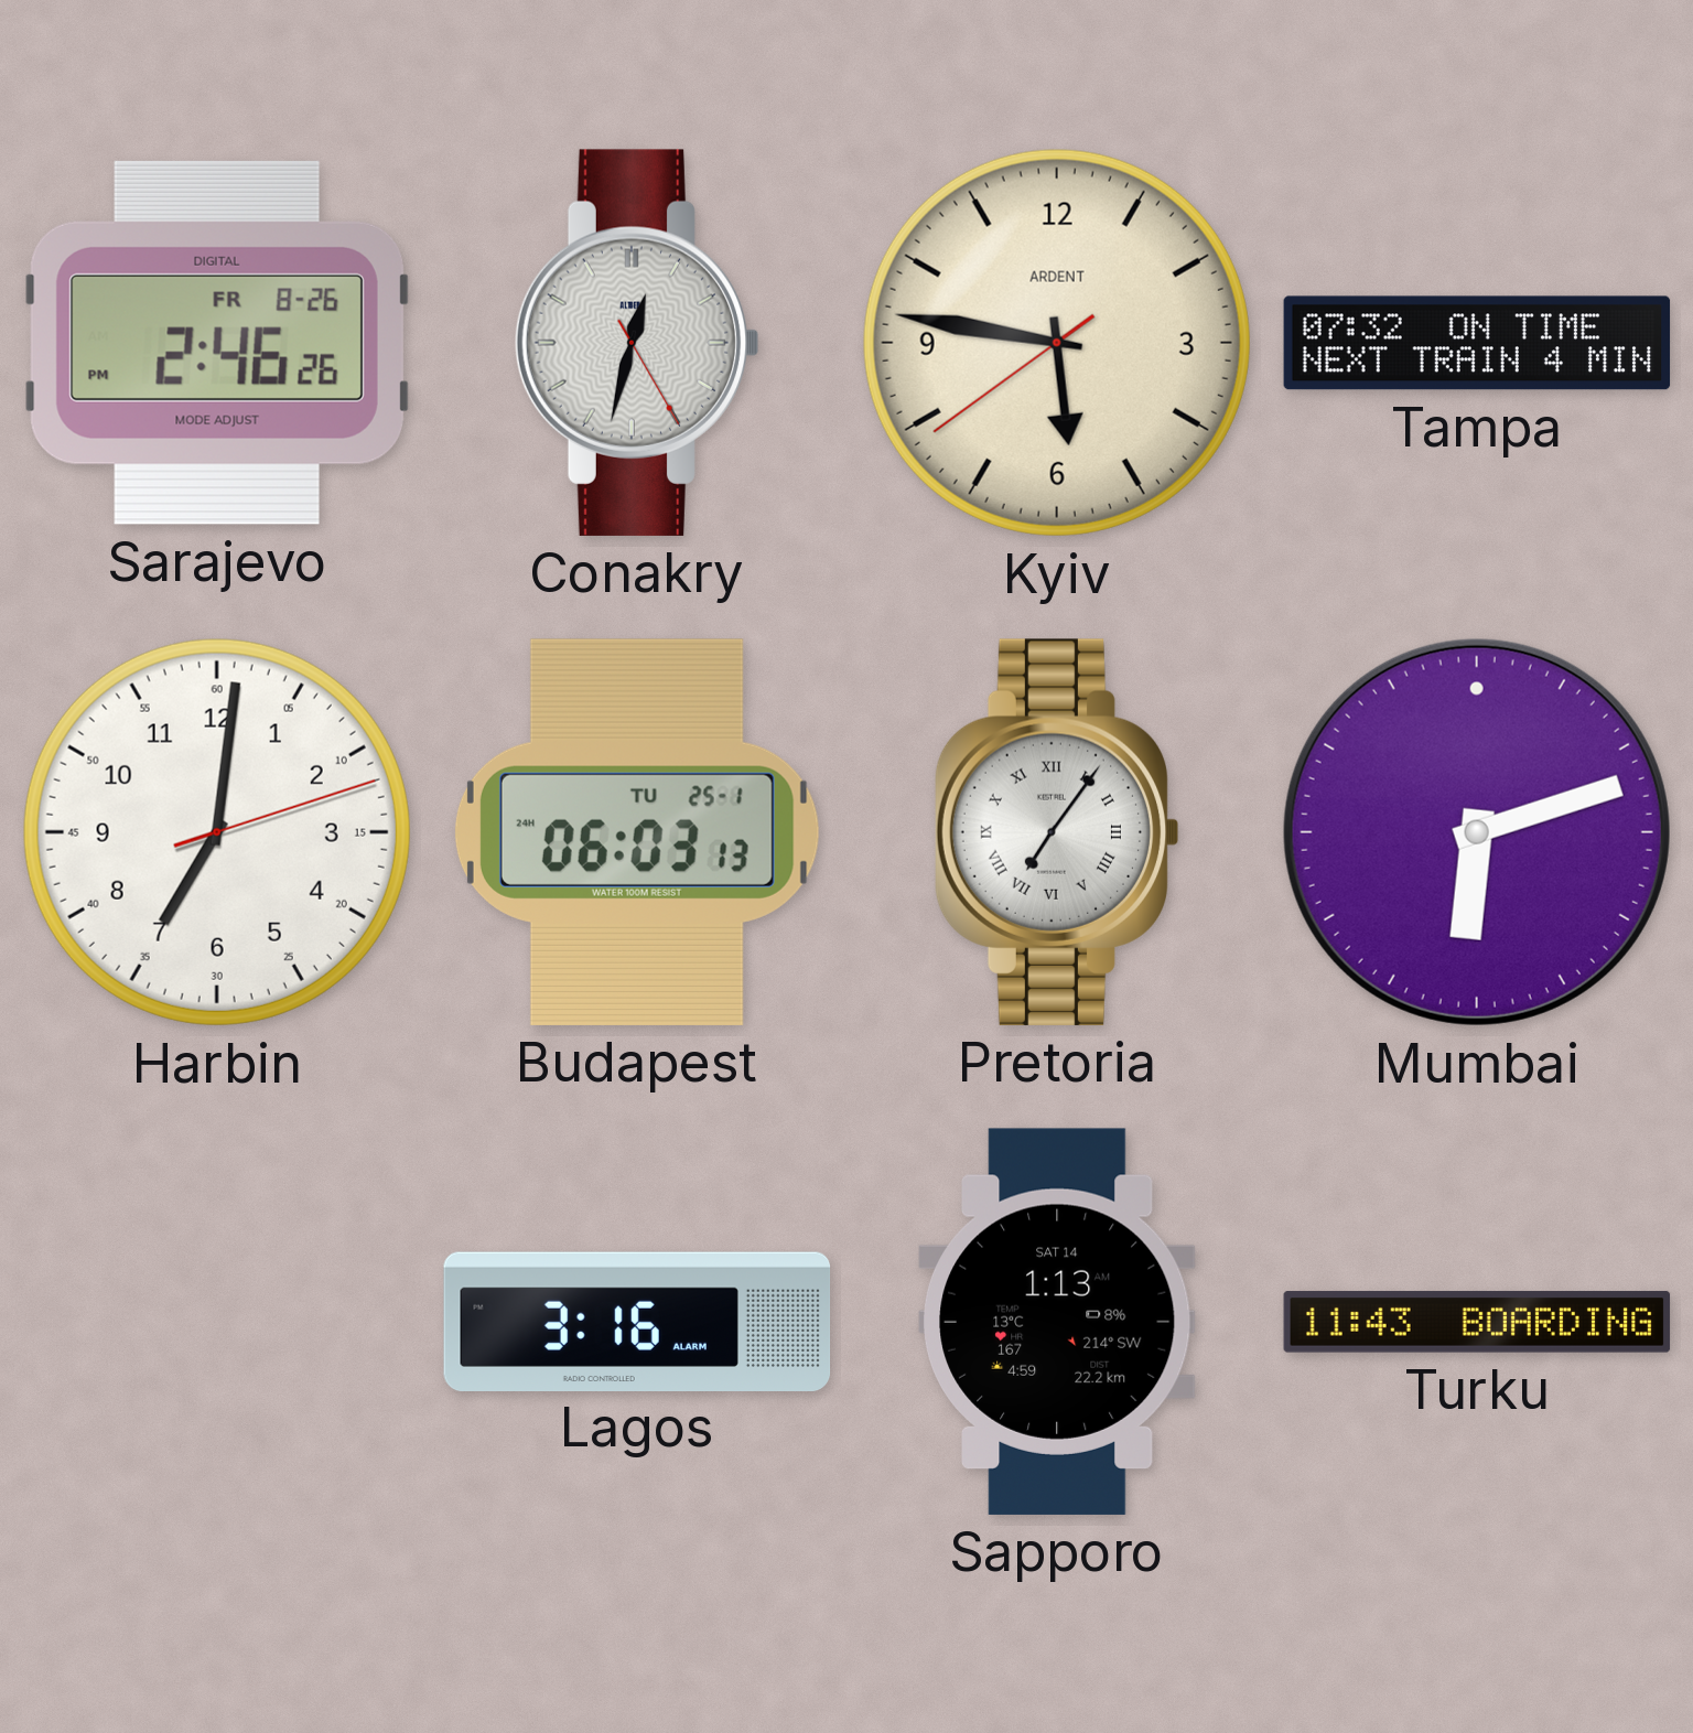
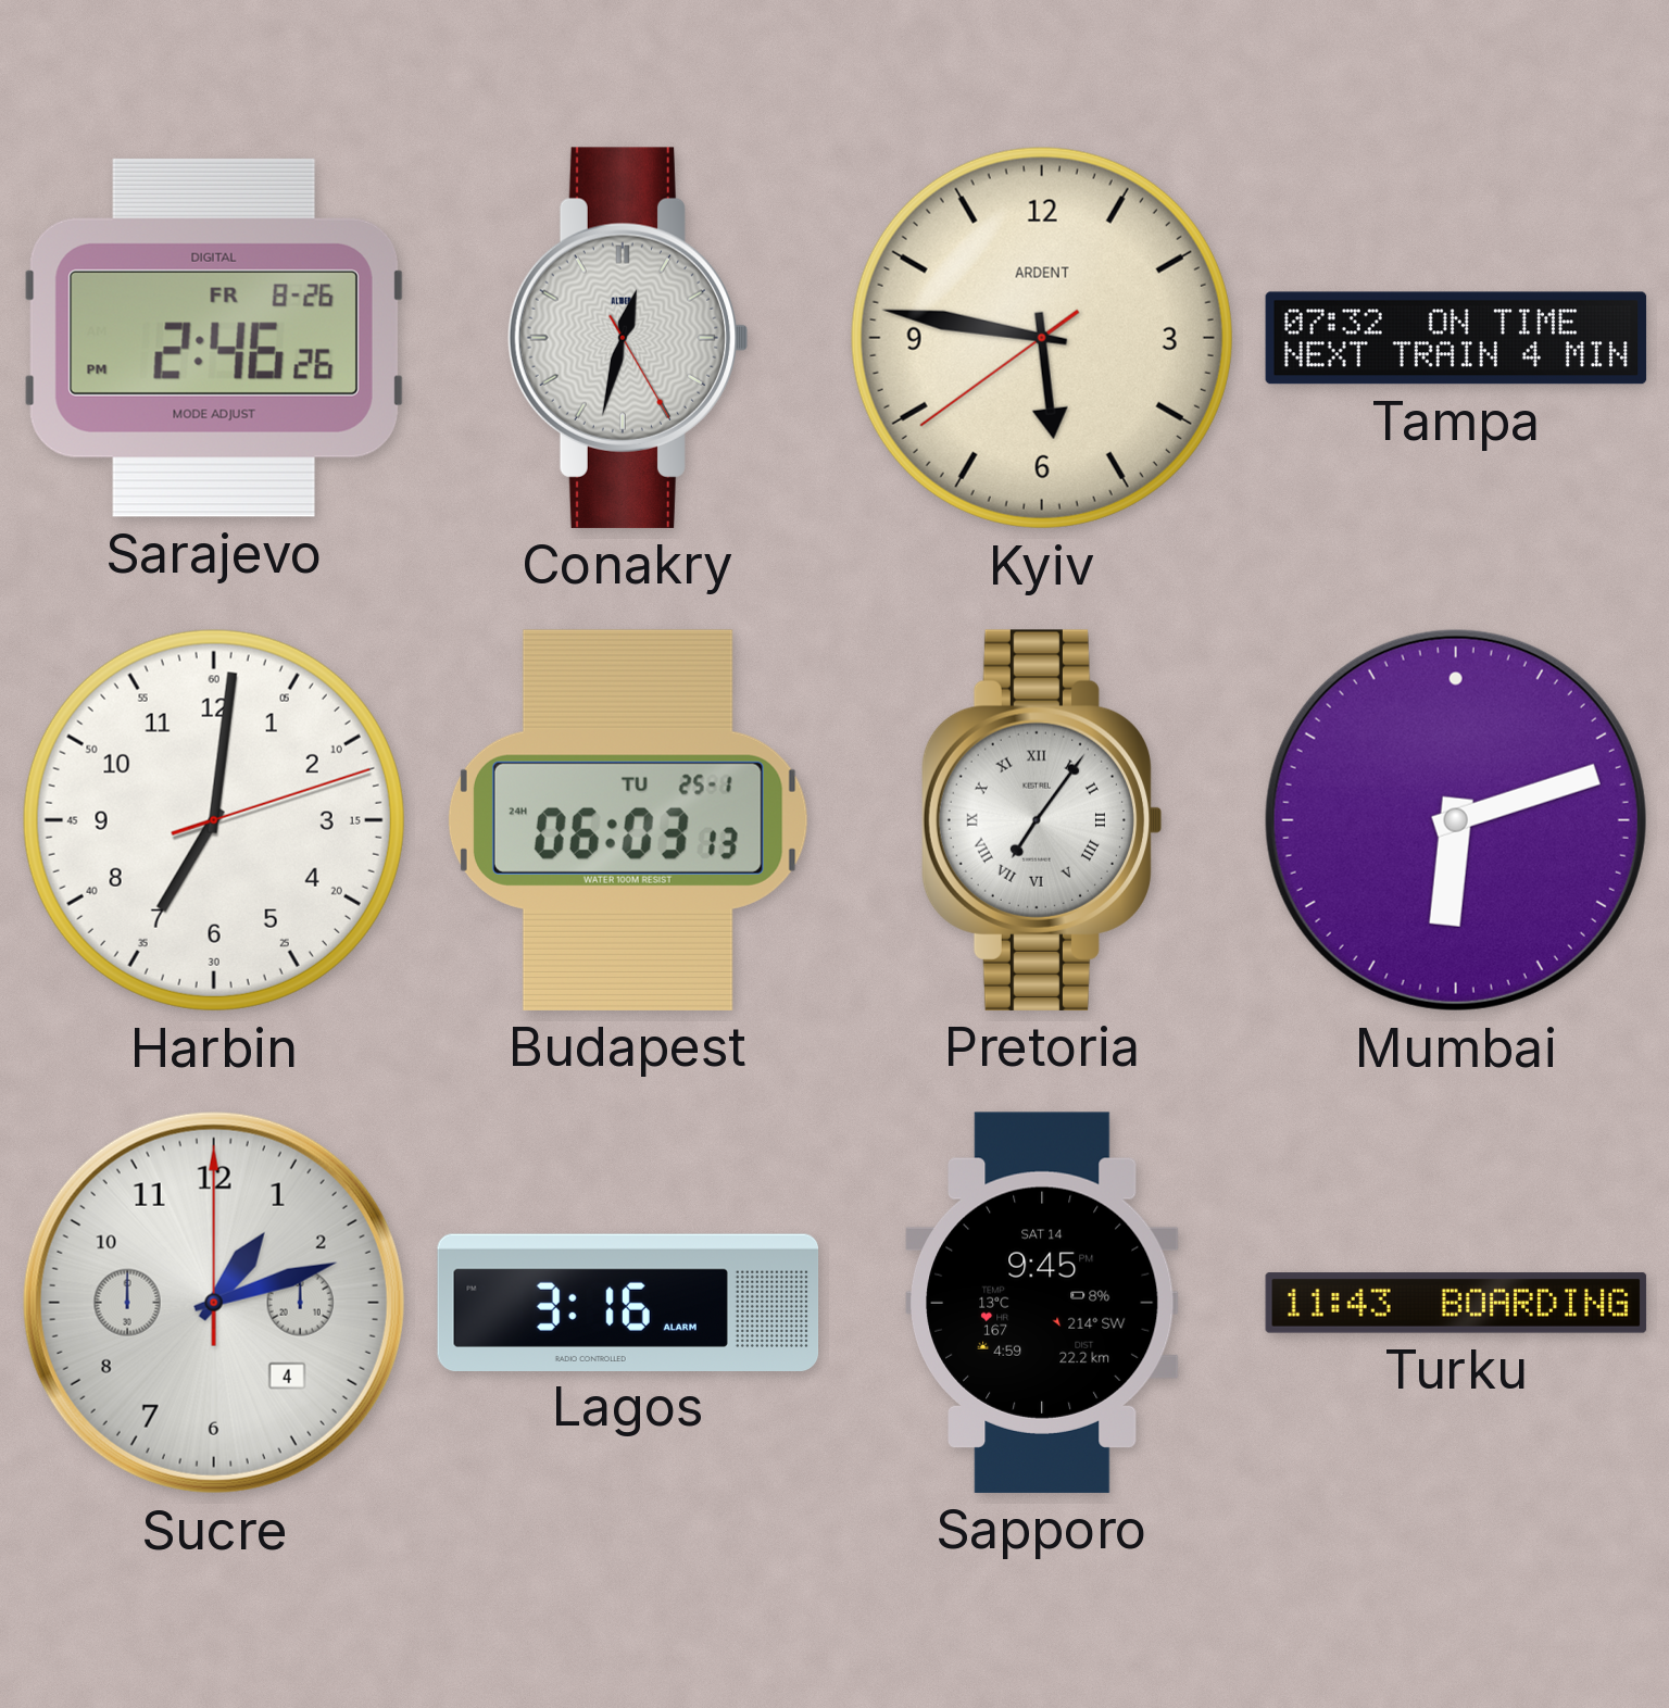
Sucre: none -> 1:12
Sapporo: 1:13 -> 9:45
